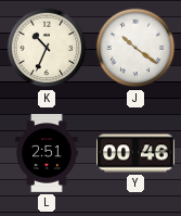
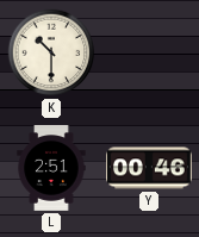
K: 10:34 -> 10:30
J: 10:21 -> none
